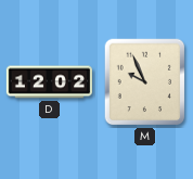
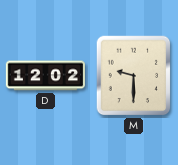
M: 9:56 -> 9:30
